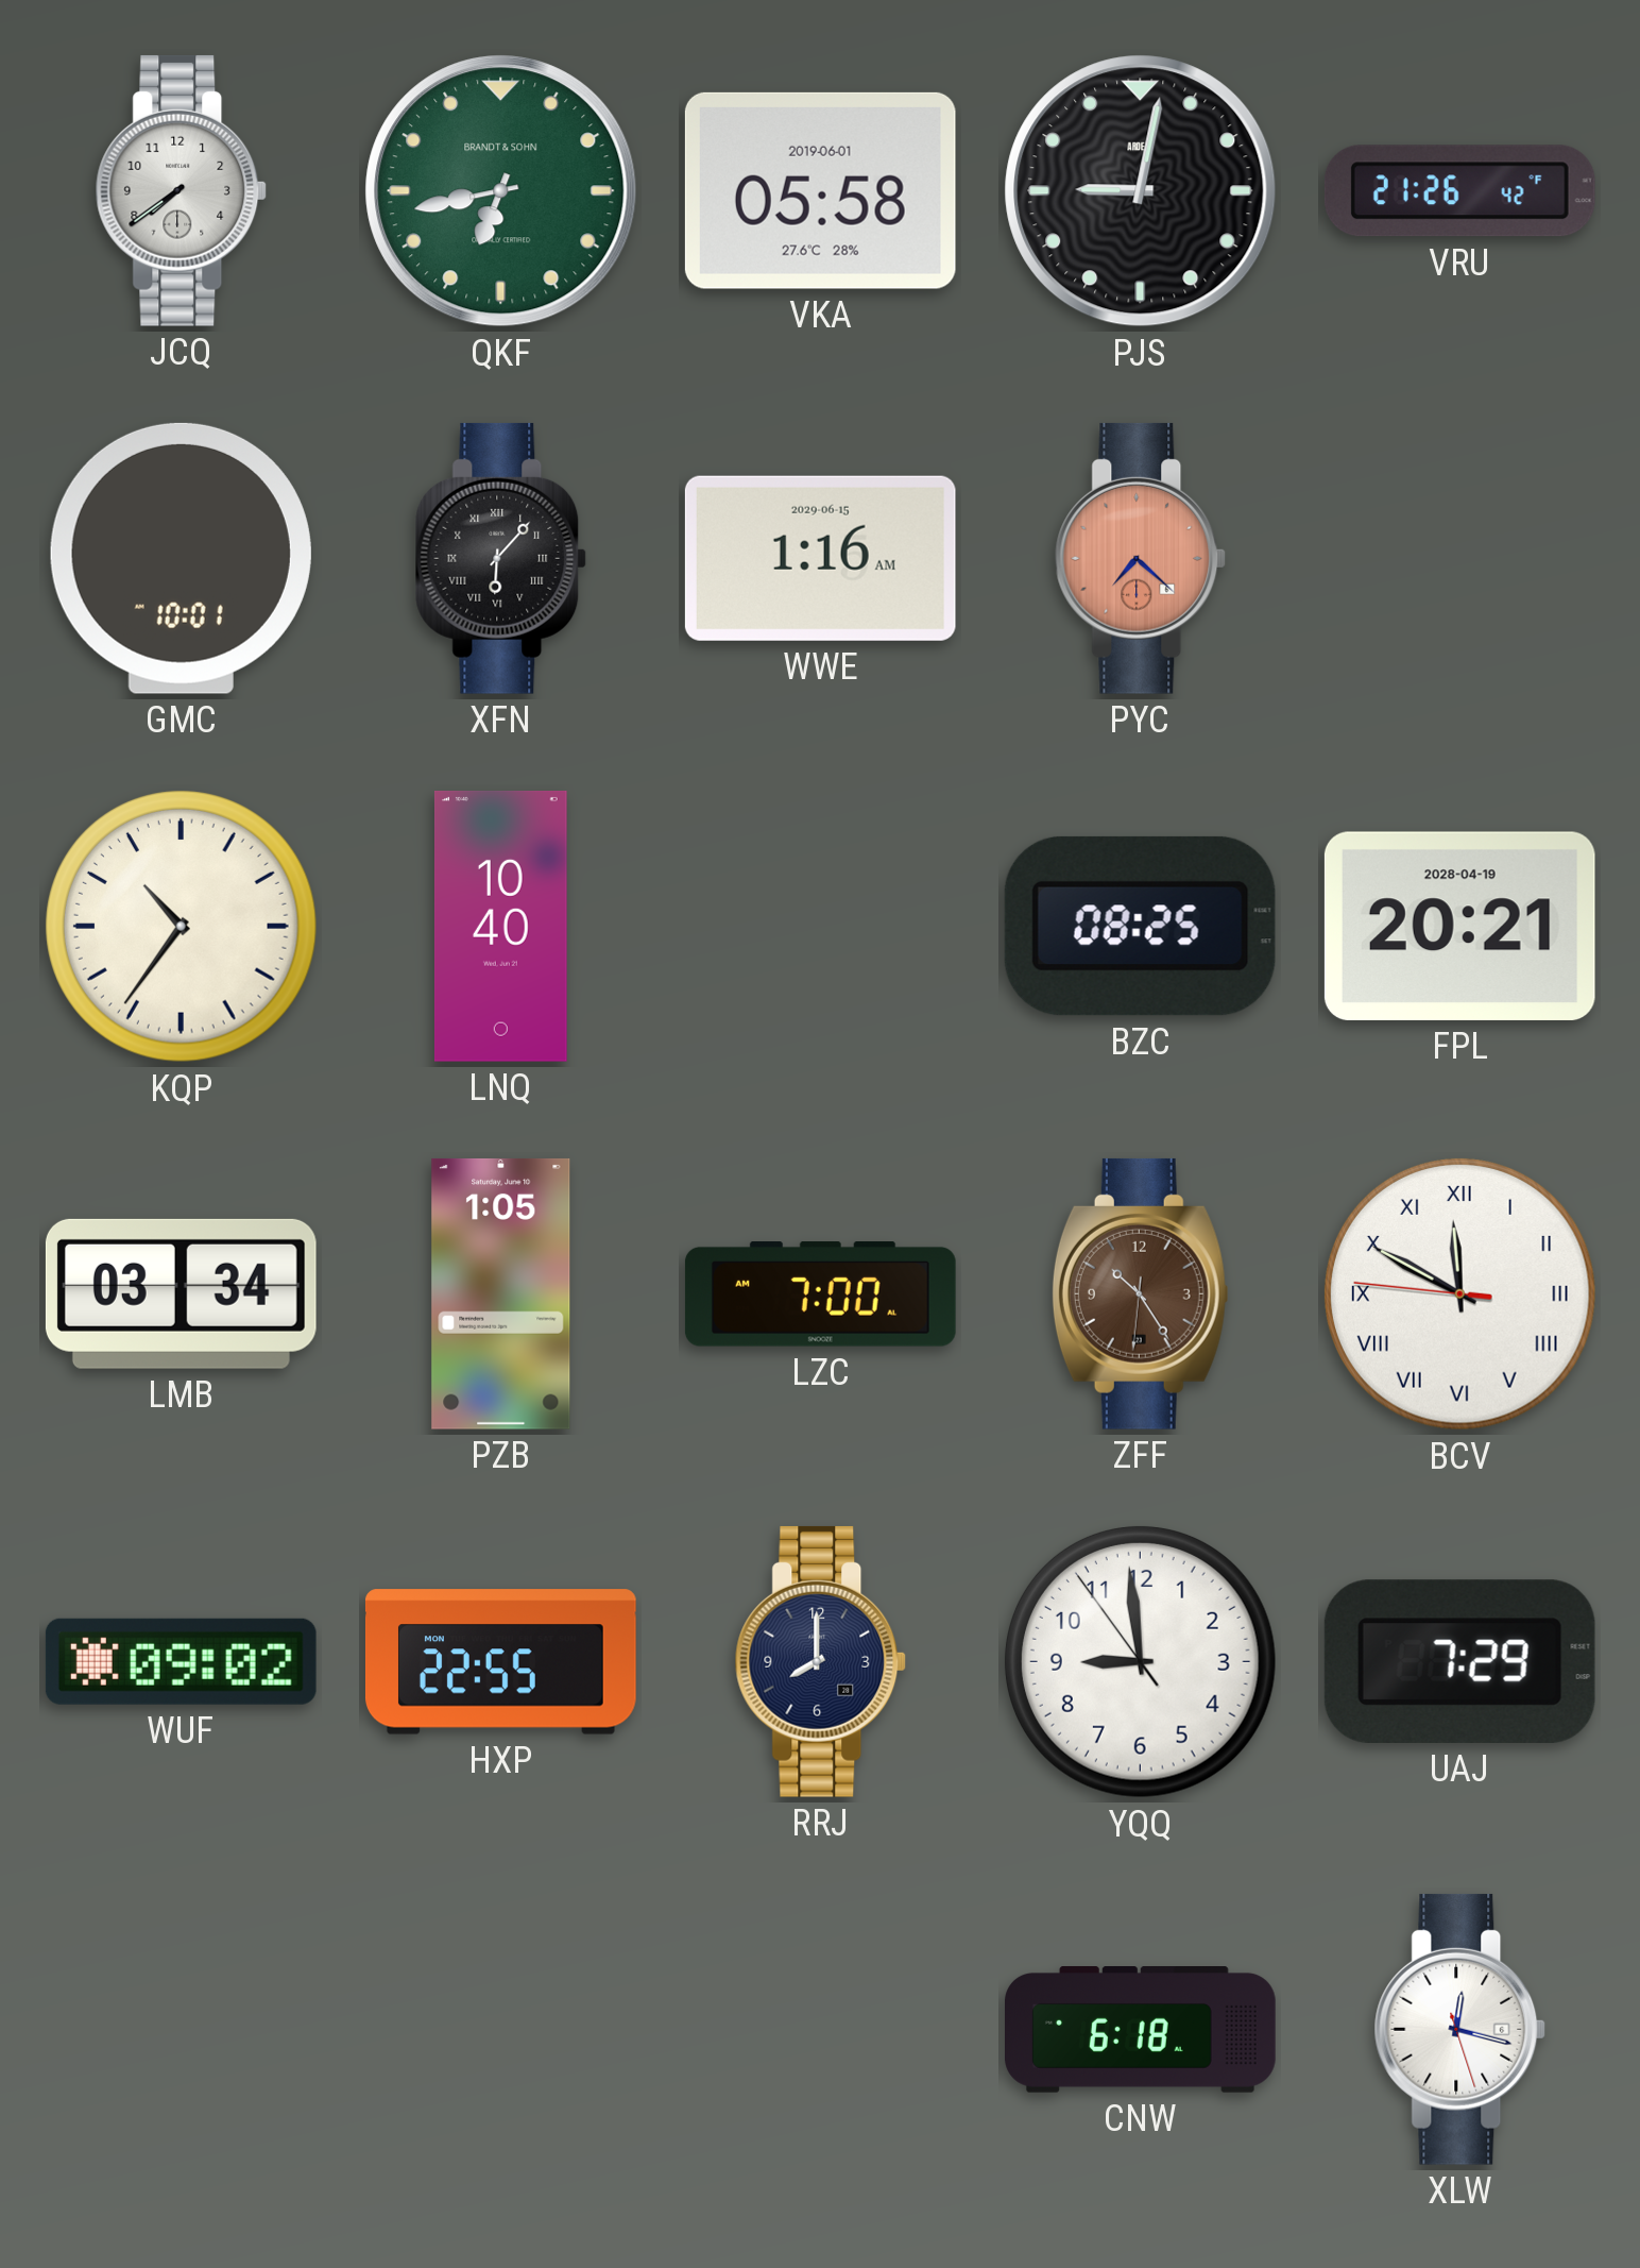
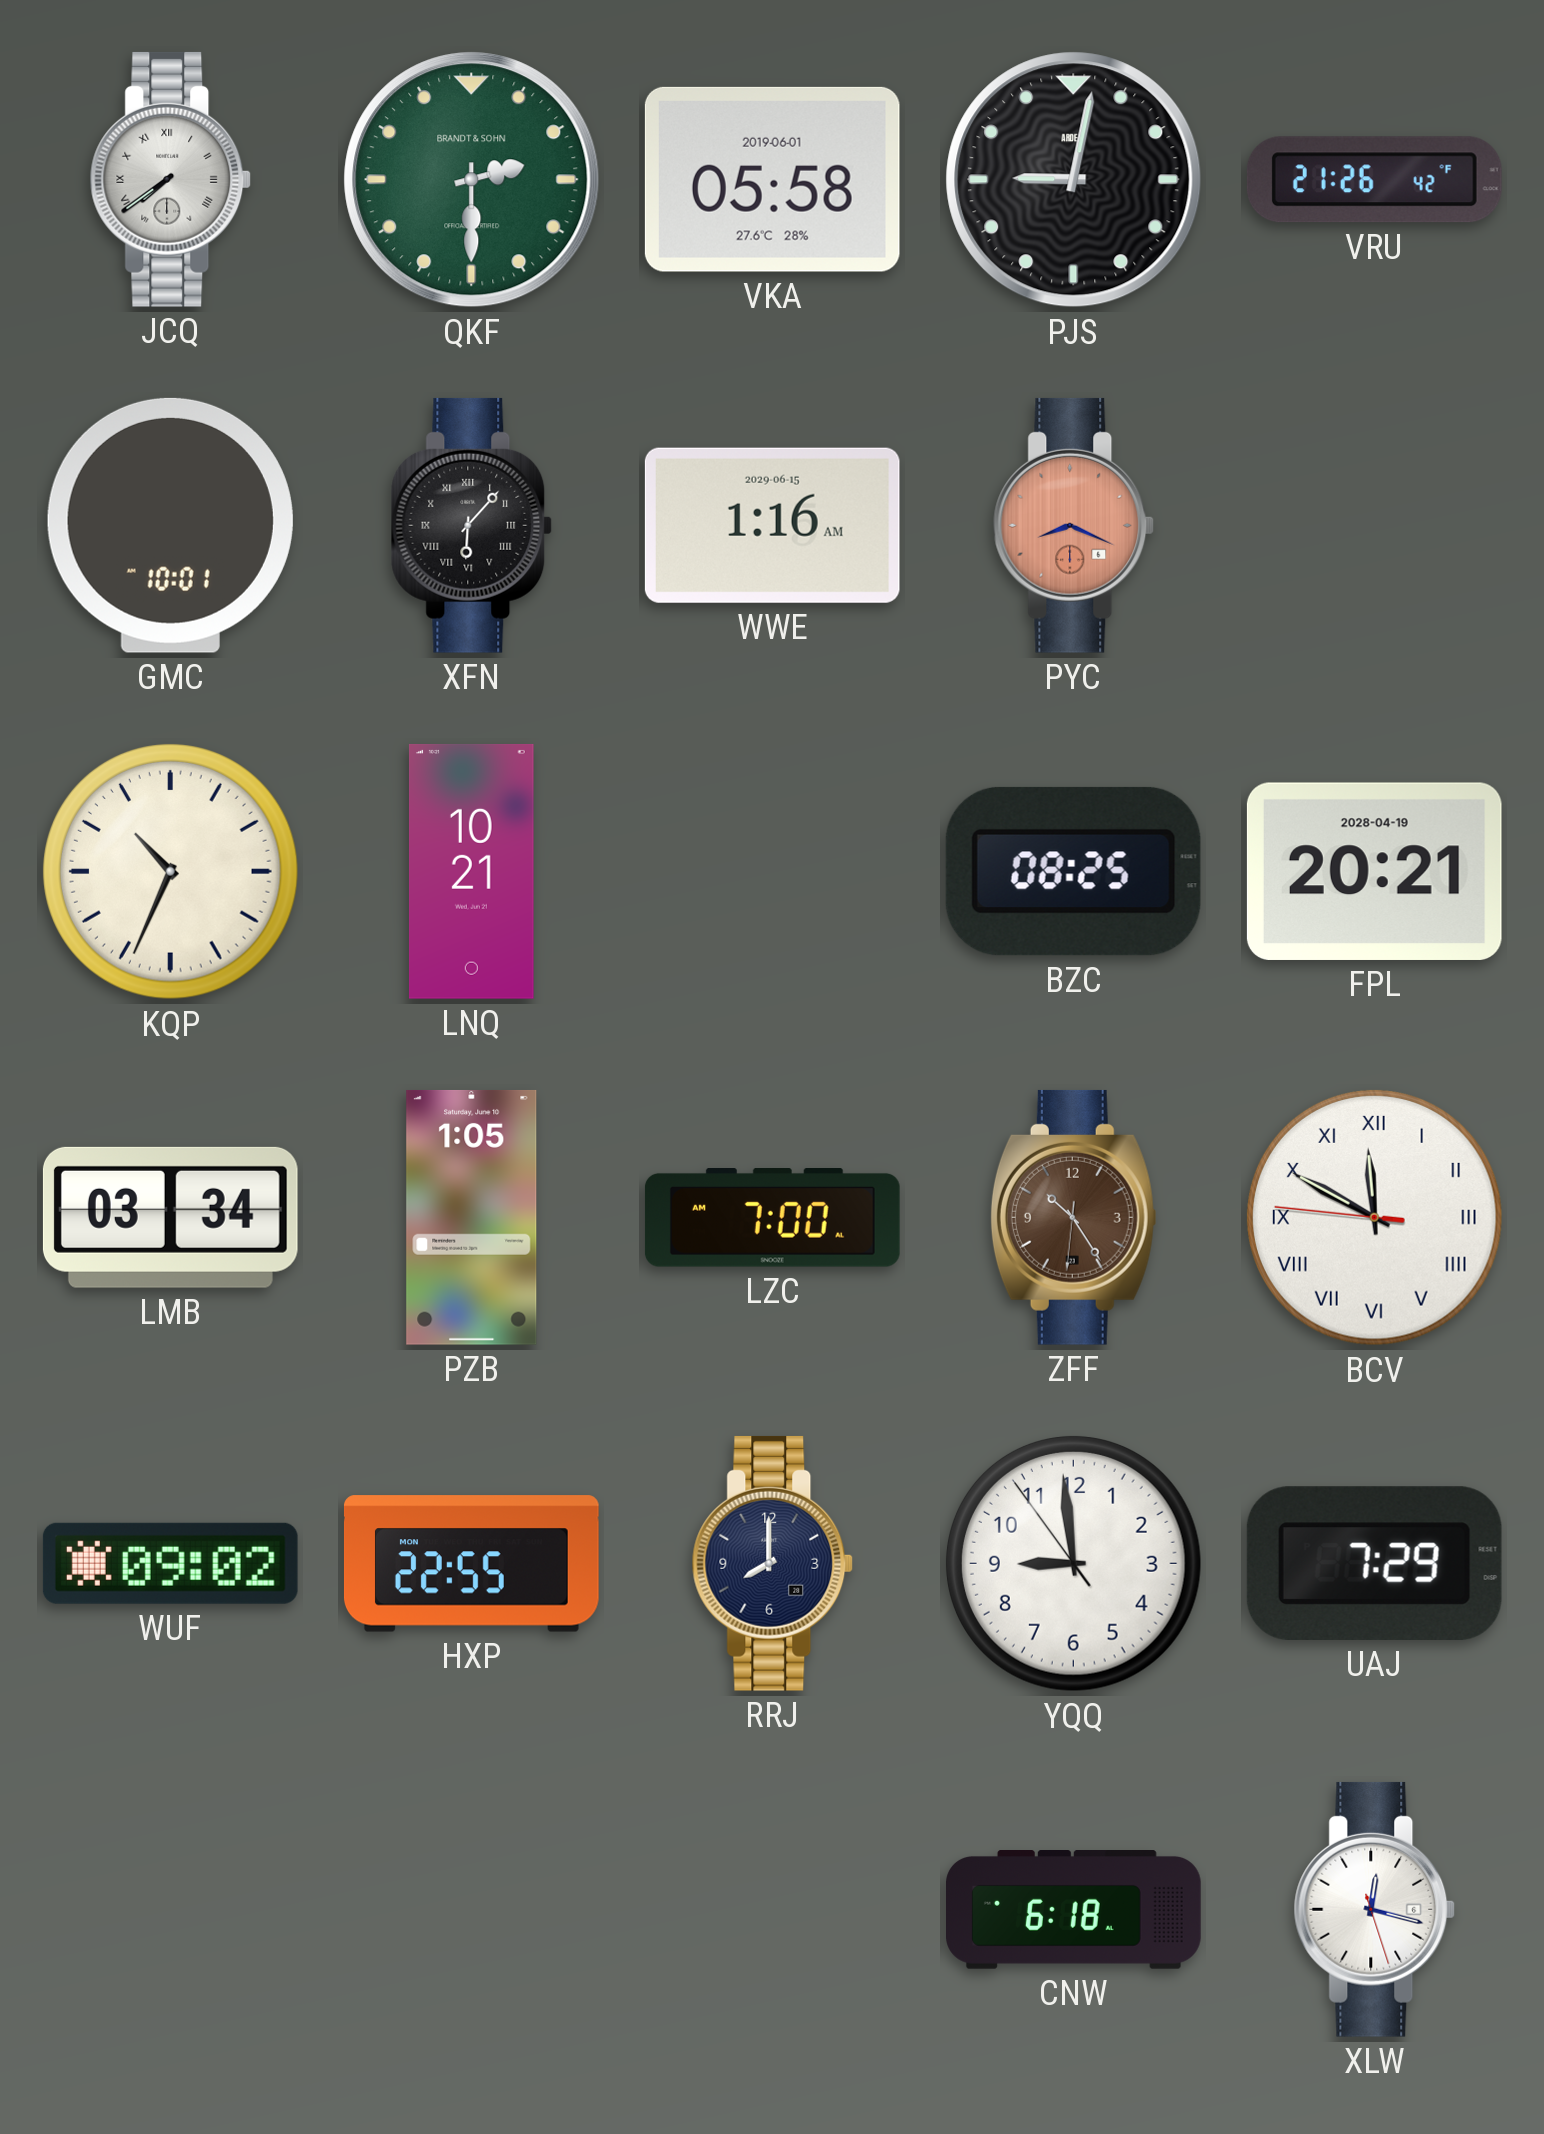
JCQ numerals: Arabic -> Roman
QKF: 6:43 -> 2:30
PYC: 7:22 -> 8:19
KQP: 10:36 -> 10:34
LNQ: 10:40 -> 10:21
